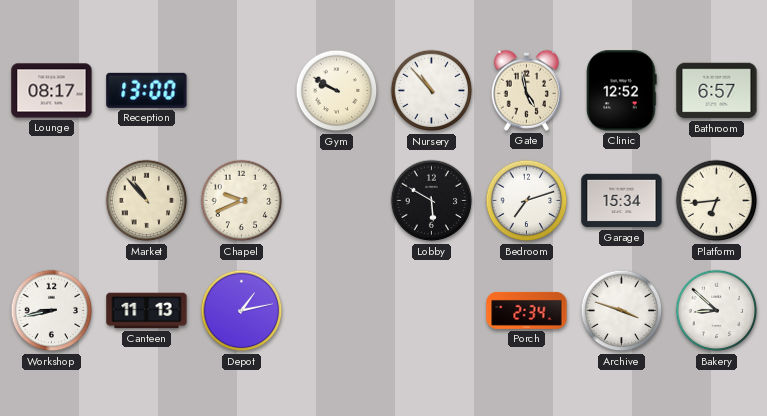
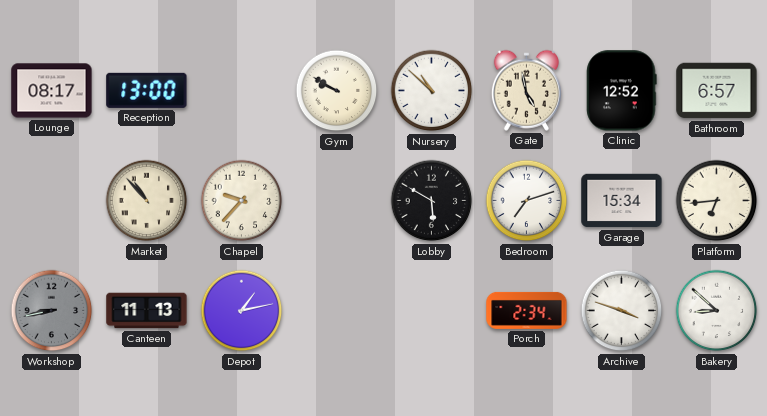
Nursery: 10:53 -> 10:52
Chapel: 9:41 -> 9:37
Workshop dial: white -> grey
